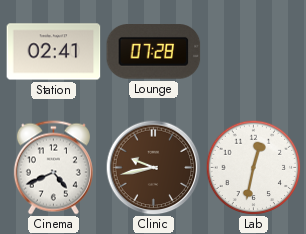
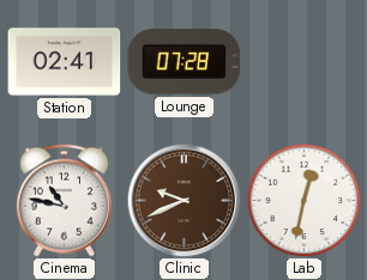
Cinema: 4:41 -> 10:47
Clinic: 9:43 -> 9:41
